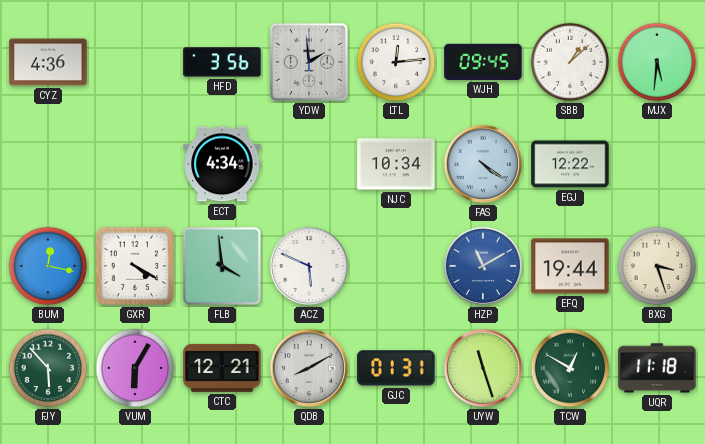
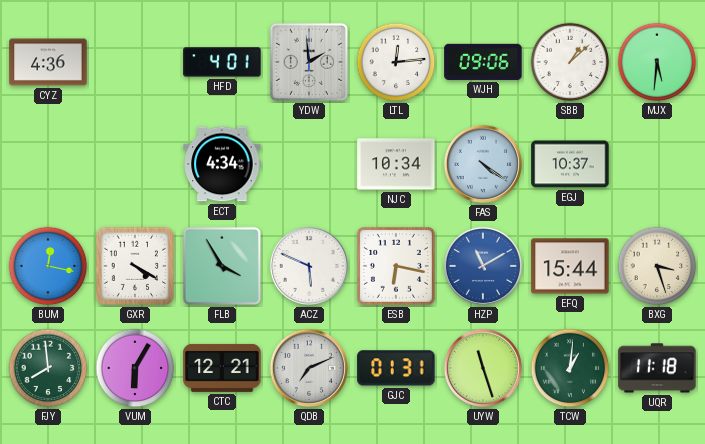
HFD: 3:56 -> 4:01
WJH: 09:45 -> 09:06
EGJ: 12:22 -> 10:37
FLB: 3:59 -> 3:55
ESB: none -> 6:17
EFQ: 19:44 -> 15:44
FJY: 5:53 -> 7:59
QDB: 8:10 -> 7:11
TCW: 12:50 -> 1:01
